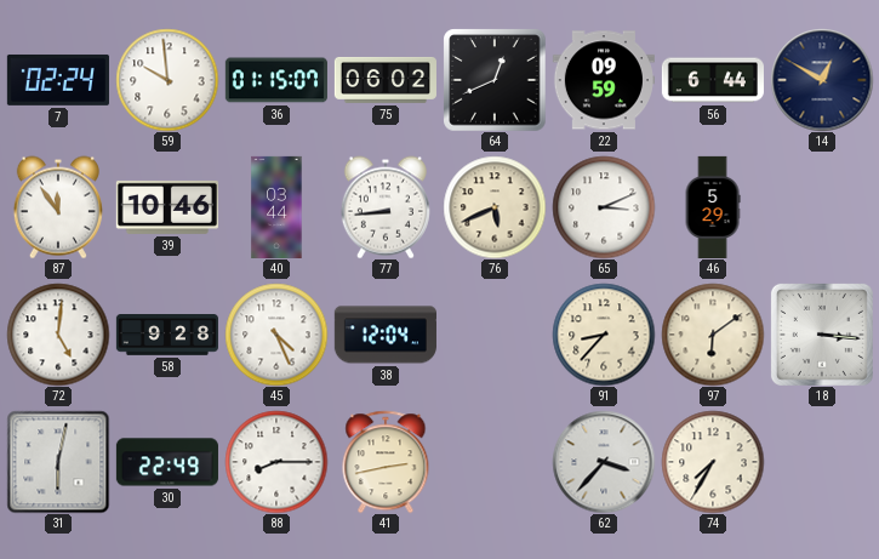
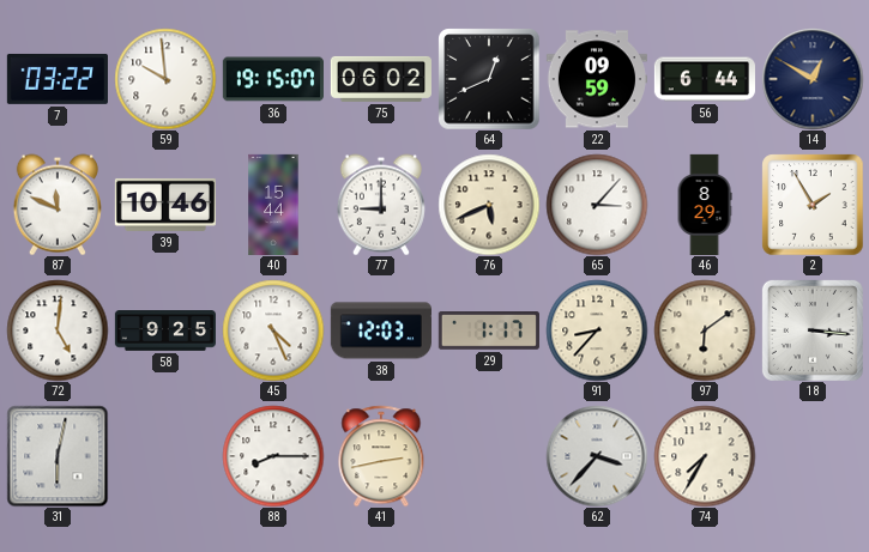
7: 02:24 -> 03:22
36: 01:15 -> 19:15
87: 11:54 -> 11:49
40: 03:44 -> 15:44
77: 8:44 -> 9:00
65: 3:11 -> 3:07
46: 5:29 -> 8:29
2: none -> 1:55
58: 9:28 -> 9:25
38: 12:04 -> 12:03
29: none -> 1:17
30: 22:49 -> none
